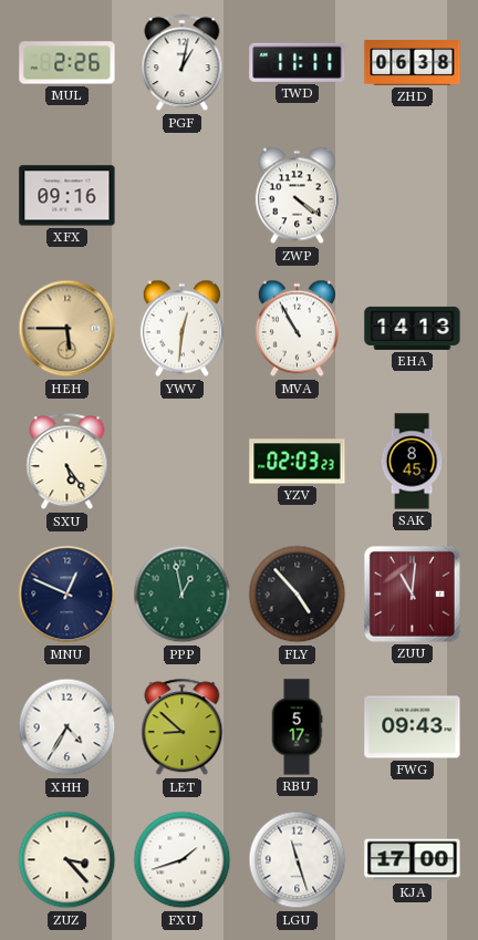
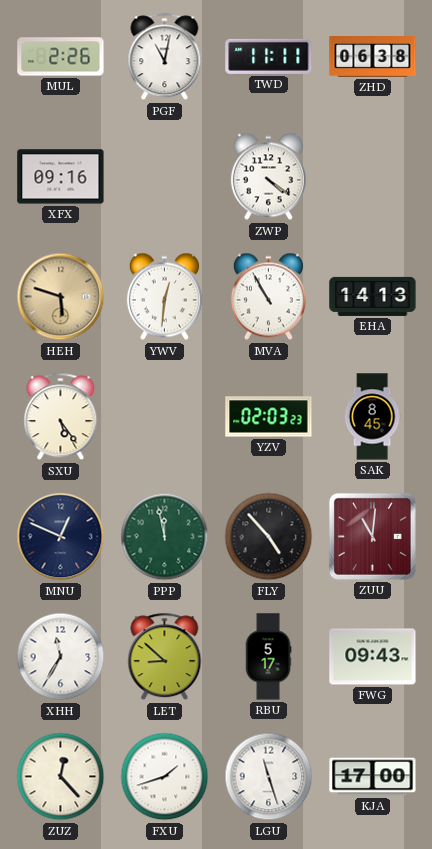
PGF: 1:02 -> 11:02
HEH: 5:45 -> 5:48
PPP: 12:58 -> 11:58
XHH: 4:35 -> 11:35
ZUZ: 3:23 -> 12:23
